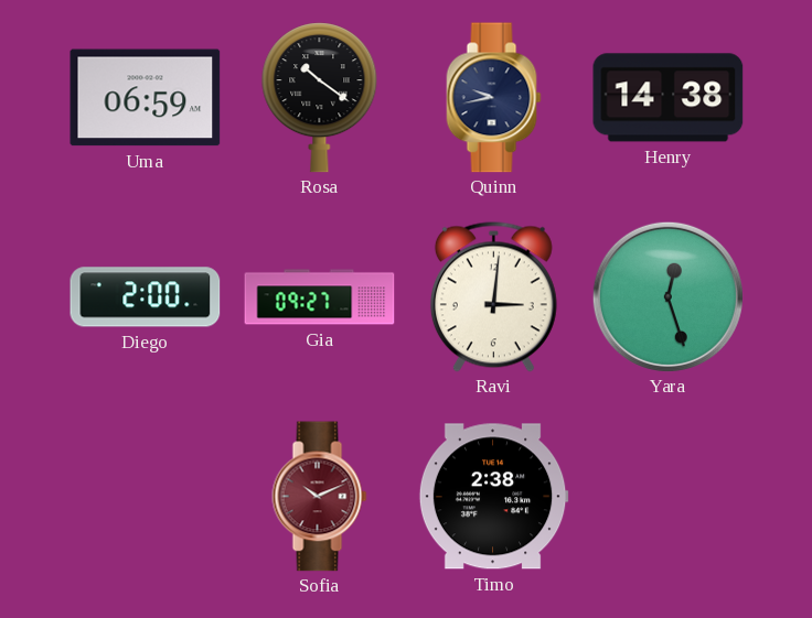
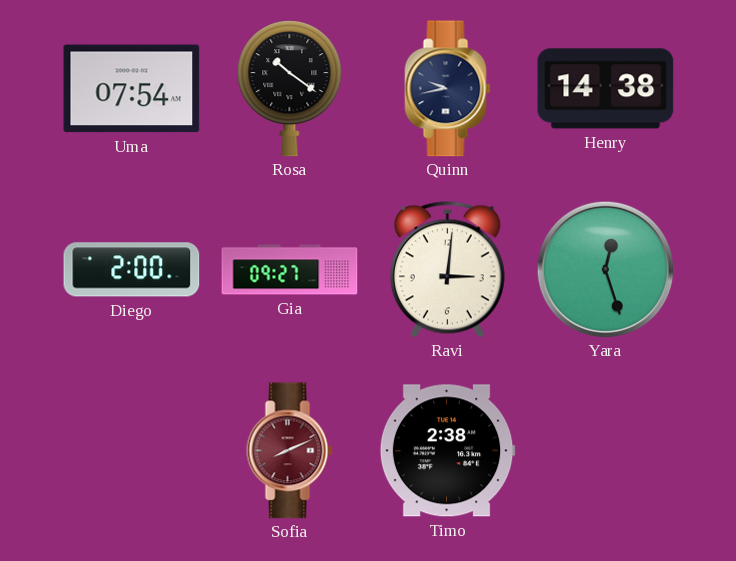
Uma: 06:59 -> 07:54
Sofia: 10:11 -> 8:11
